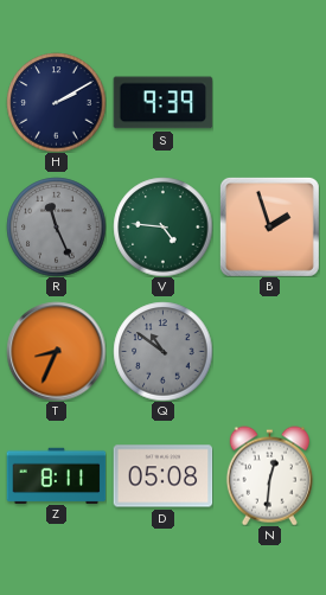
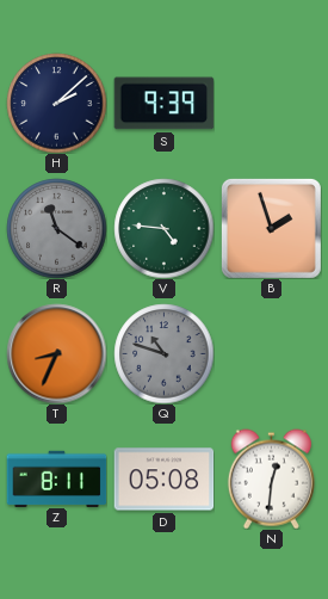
H: 2:10 -> 2:08
R: 11:26 -> 11:21
Q: 10:51 -> 10:48
